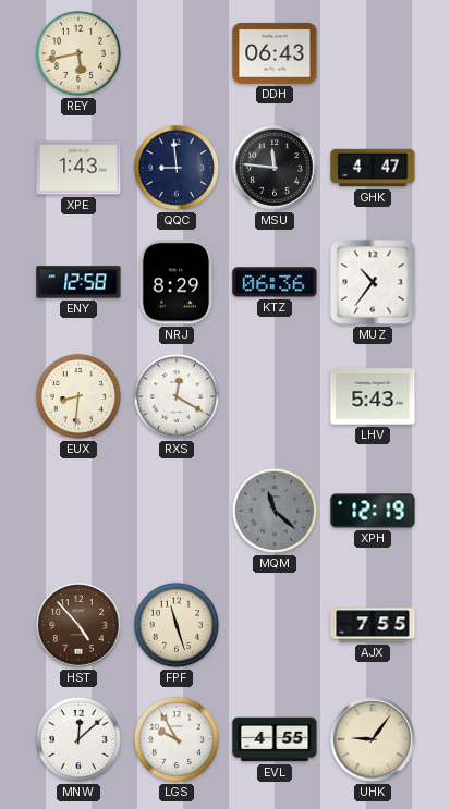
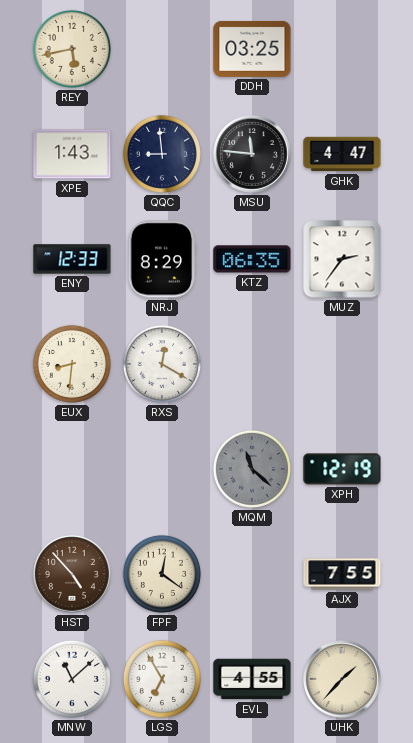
DDH: 06:43 -> 03:25
ENY: 12:58 -> 12:33
KTZ: 06:36 -> 06:35
MUZ: 10:36 -> 2:36
LHV: 5:43 -> none
FPF: 11:27 -> 12:21
MNW: 12:08 -> 11:08
LGS: 9:55 -> 6:55
UHK: 9:06 -> 1:37
